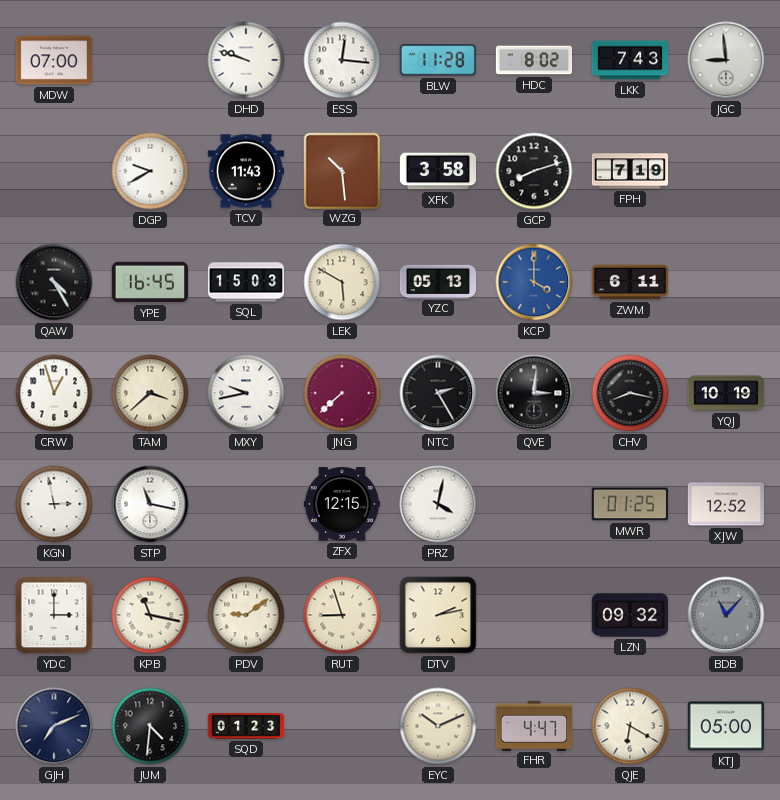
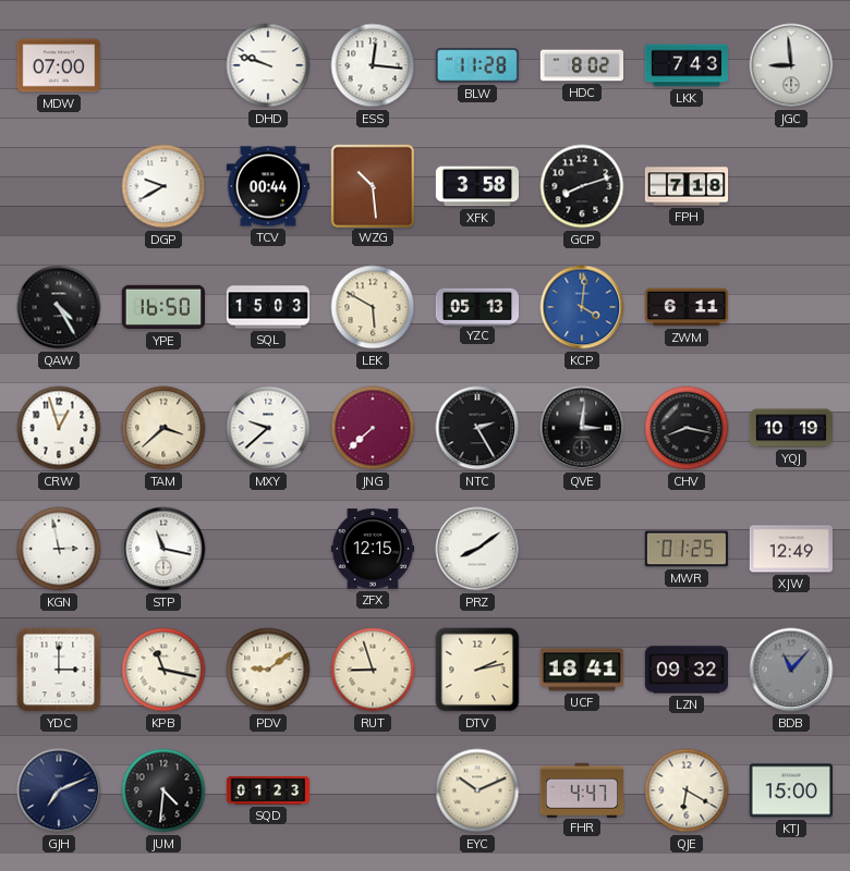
TCV: 11:43 -> 00:44
FPH: 7:19 -> 7:18
YPE: 16:45 -> 16:50
KCP: 4:00 -> 4:01
MXY: 9:43 -> 9:38
PRZ: 4:02 -> 8:09
XJW: 12:52 -> 12:49
UCF: none -> 18:41
KTJ: 05:00 -> 15:00
